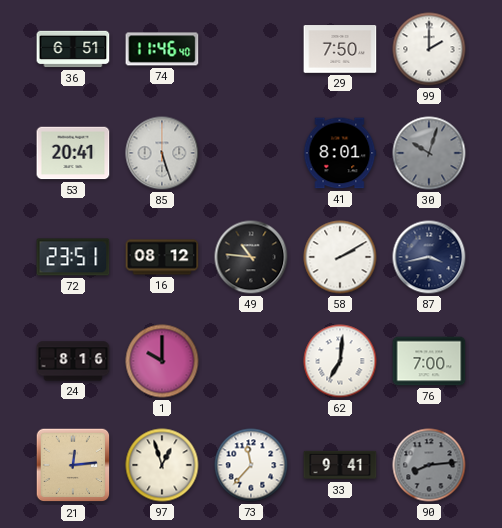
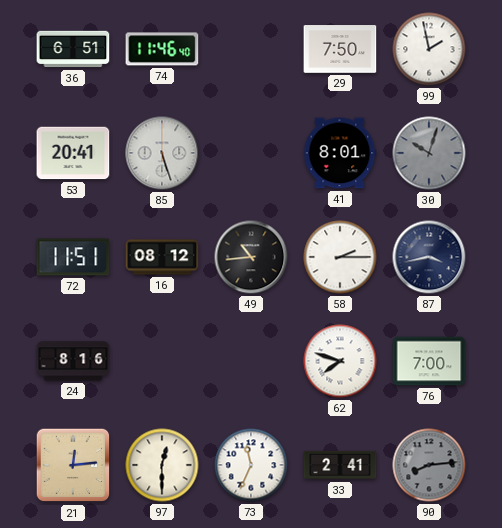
99: 2:00 -> 1:58
72: 23:51 -> 11:51
49: 10:46 -> 10:44
58: 2:10 -> 2:15
1: 10:00 -> none
62: 7:01 -> 7:48
97: 12:57 -> 12:30
73: 11:37 -> 11:34
33: 9:41 -> 2:41
